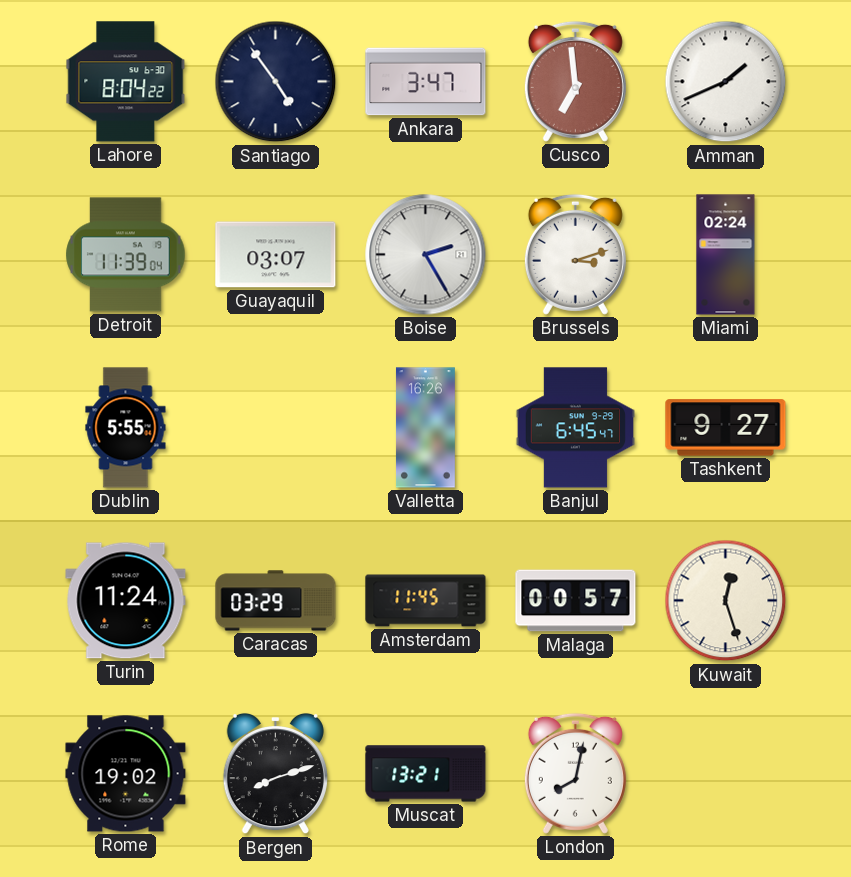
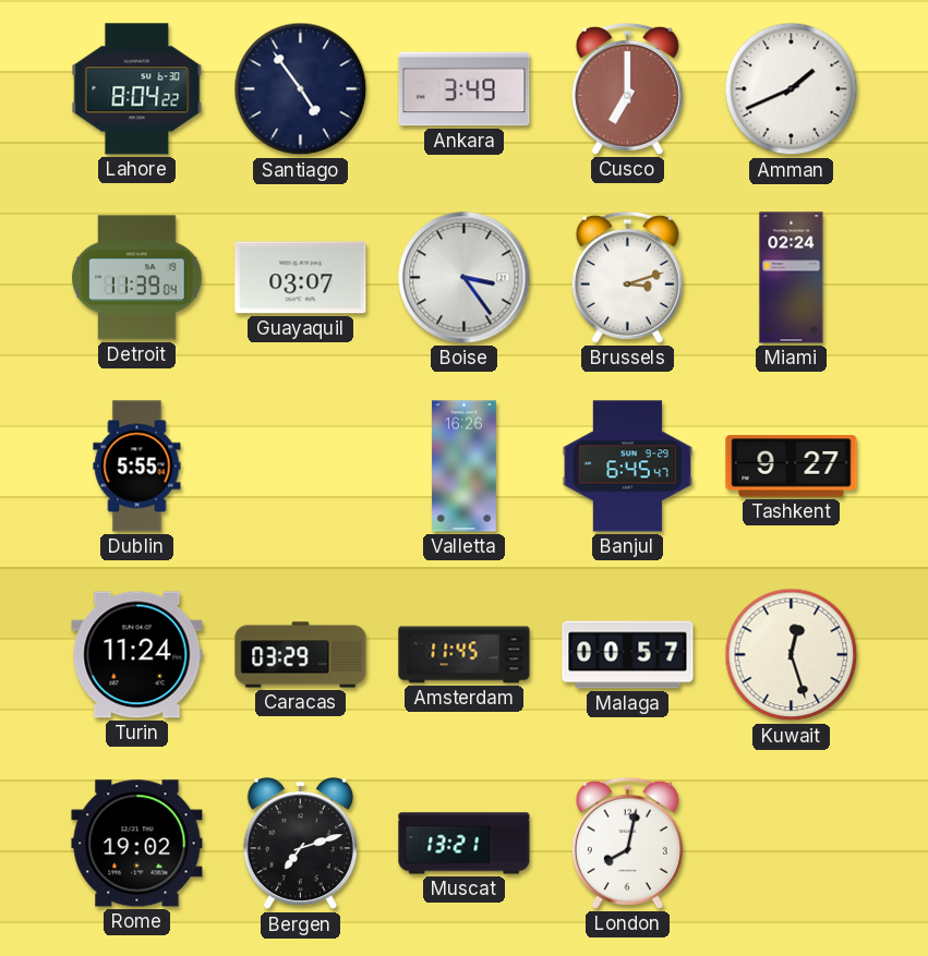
Ankara: 3:47 -> 3:49
Cusco: 6:59 -> 7:00
Boise: 2:25 -> 3:24
Bergen: 8:12 -> 7:12
